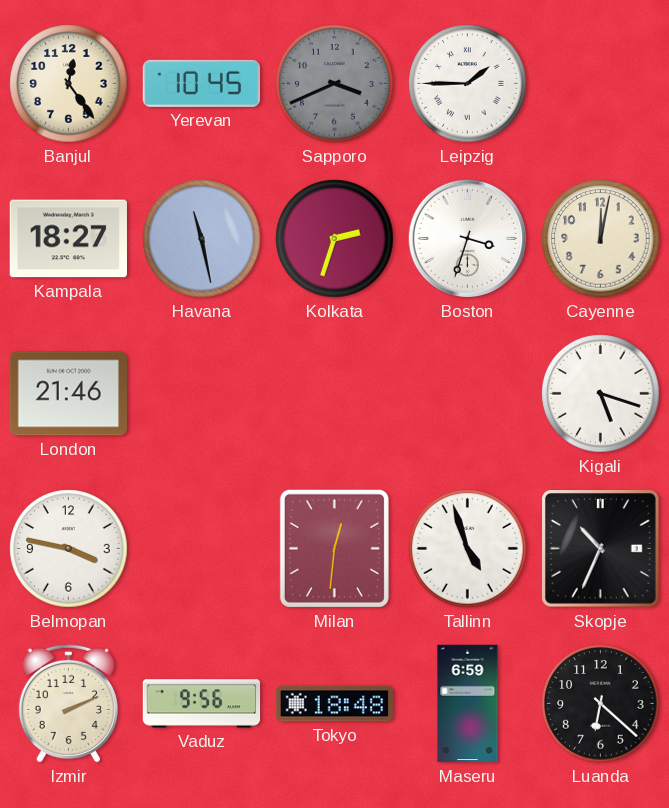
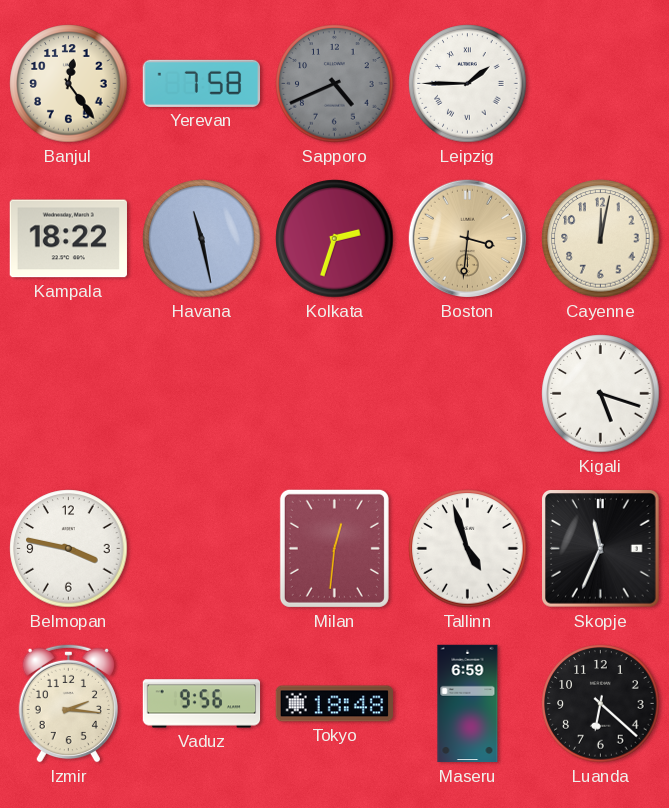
Yerevan: 10:45 -> 7:58
Sapporo: 3:41 -> 4:41
Kampala: 18:27 -> 18:22
Boston: 3:33 -> 3:31
Boston dial: white -> champagne
London: 21:46 -> none
Skopje: 10:34 -> 11:34
Izmir: 2:11 -> 2:16
